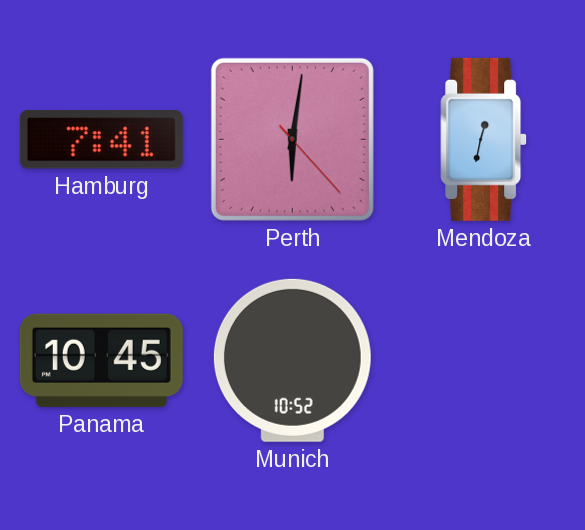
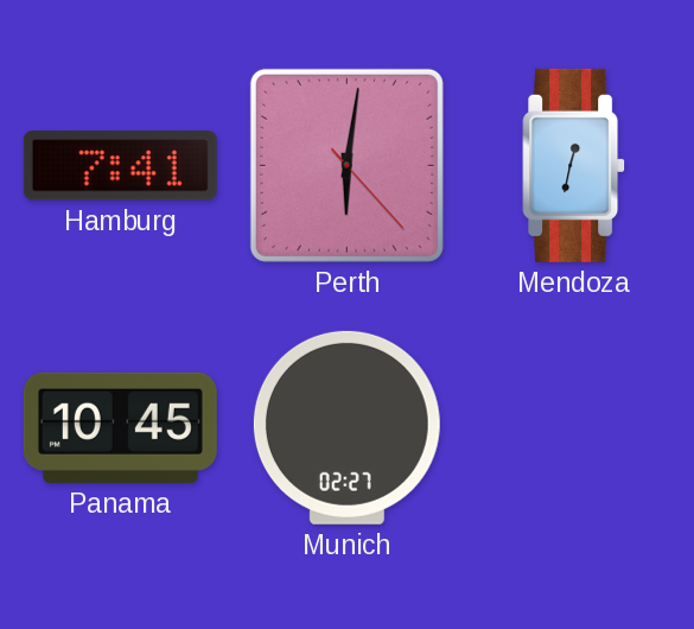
Munich: 10:52 -> 02:27
